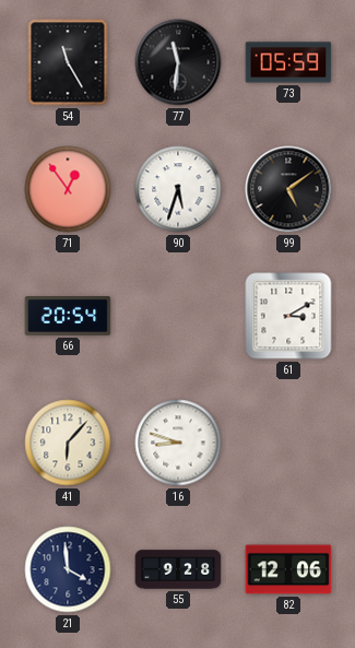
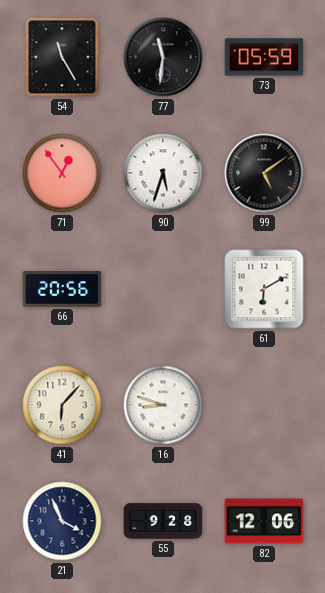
66: 20:54 -> 20:56
61: 3:10 -> 6:10
21: 3:59 -> 3:56
